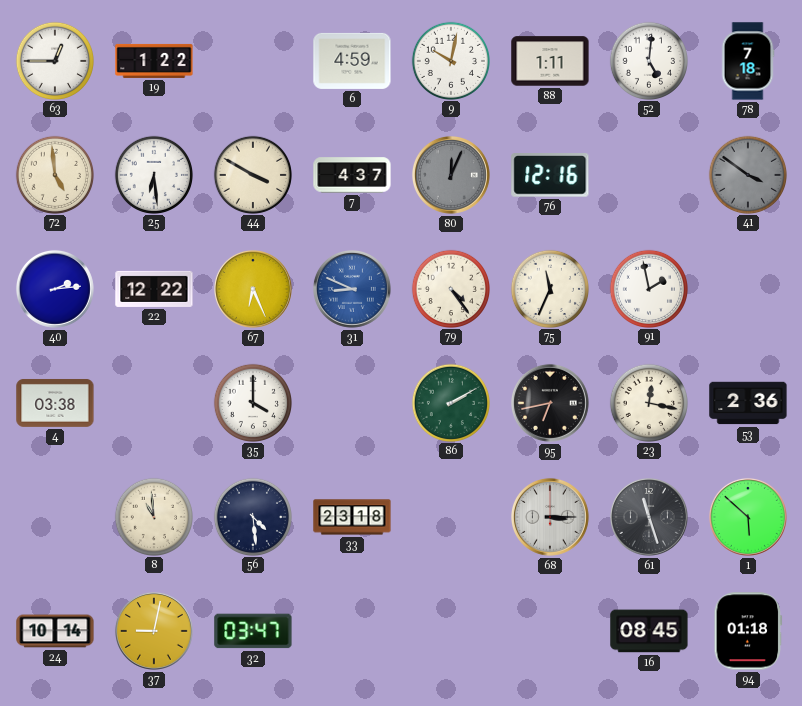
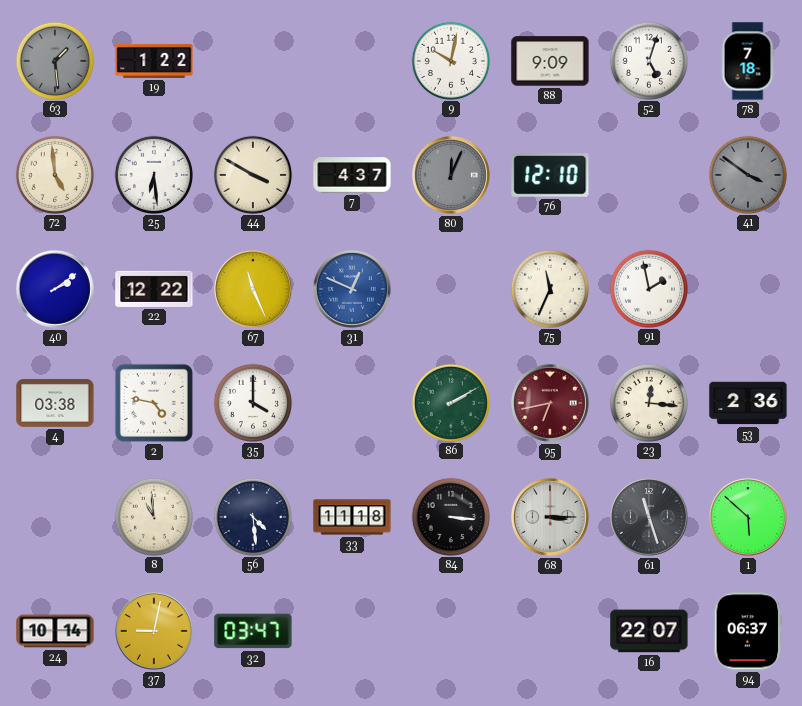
63: 12:45 -> 1:29
63 dial: white -> grey
6: 4:59 -> none
88: 1:11 -> 9:09
52: 5:01 -> 5:03
76: 12:16 -> 12:10
40: 2:14 -> 2:09
67: 6:26 -> 11:26
31: 8:49 -> 12:49
79: 4:24 -> none
2: none -> 4:47
95 dial: black -> burgundy
23: 12:17 -> 12:16
33: 23:18 -> 11:18
84: none -> 3:16
16: 08:45 -> 22:07
94: 01:18 -> 06:37
